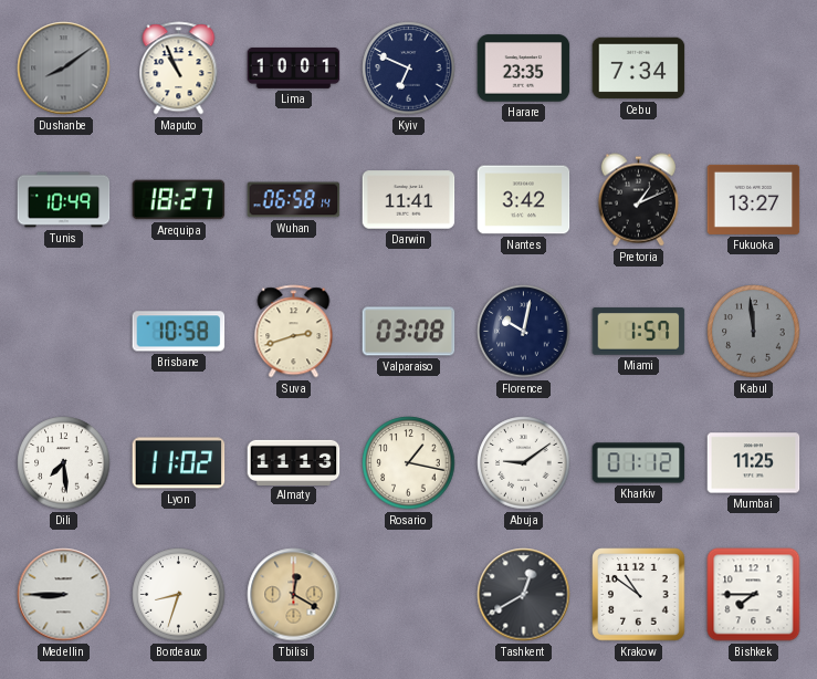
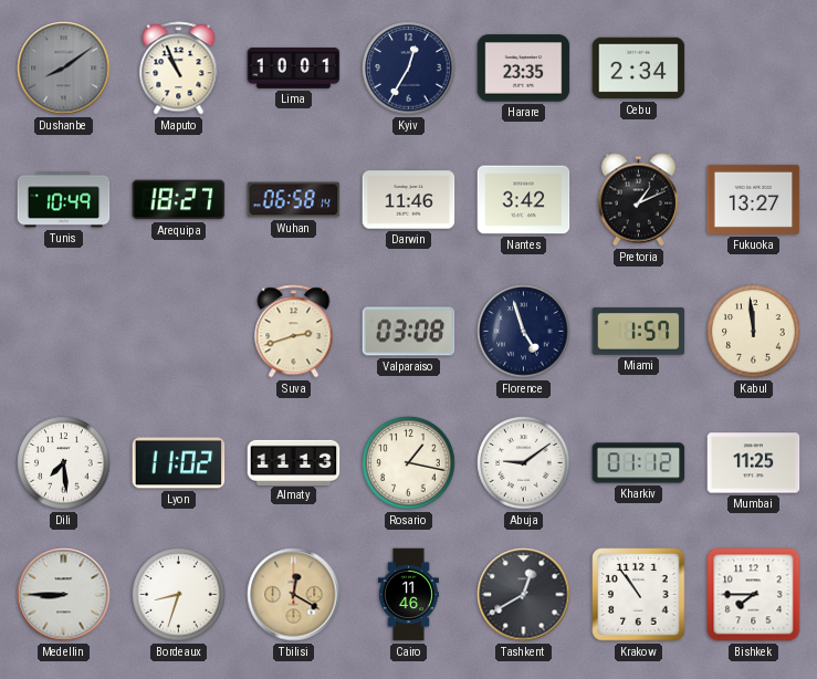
Kyiv: 6:49 -> 12:35
Cebu: 7:34 -> 2:34
Darwin: 11:41 -> 11:46
Brisbane: 10:58 -> none
Florence: 10:02 -> 4:57
Kabul dial: grey -> cream
Cairo: none -> 11:46
Krakow: 10:51 -> 10:54
